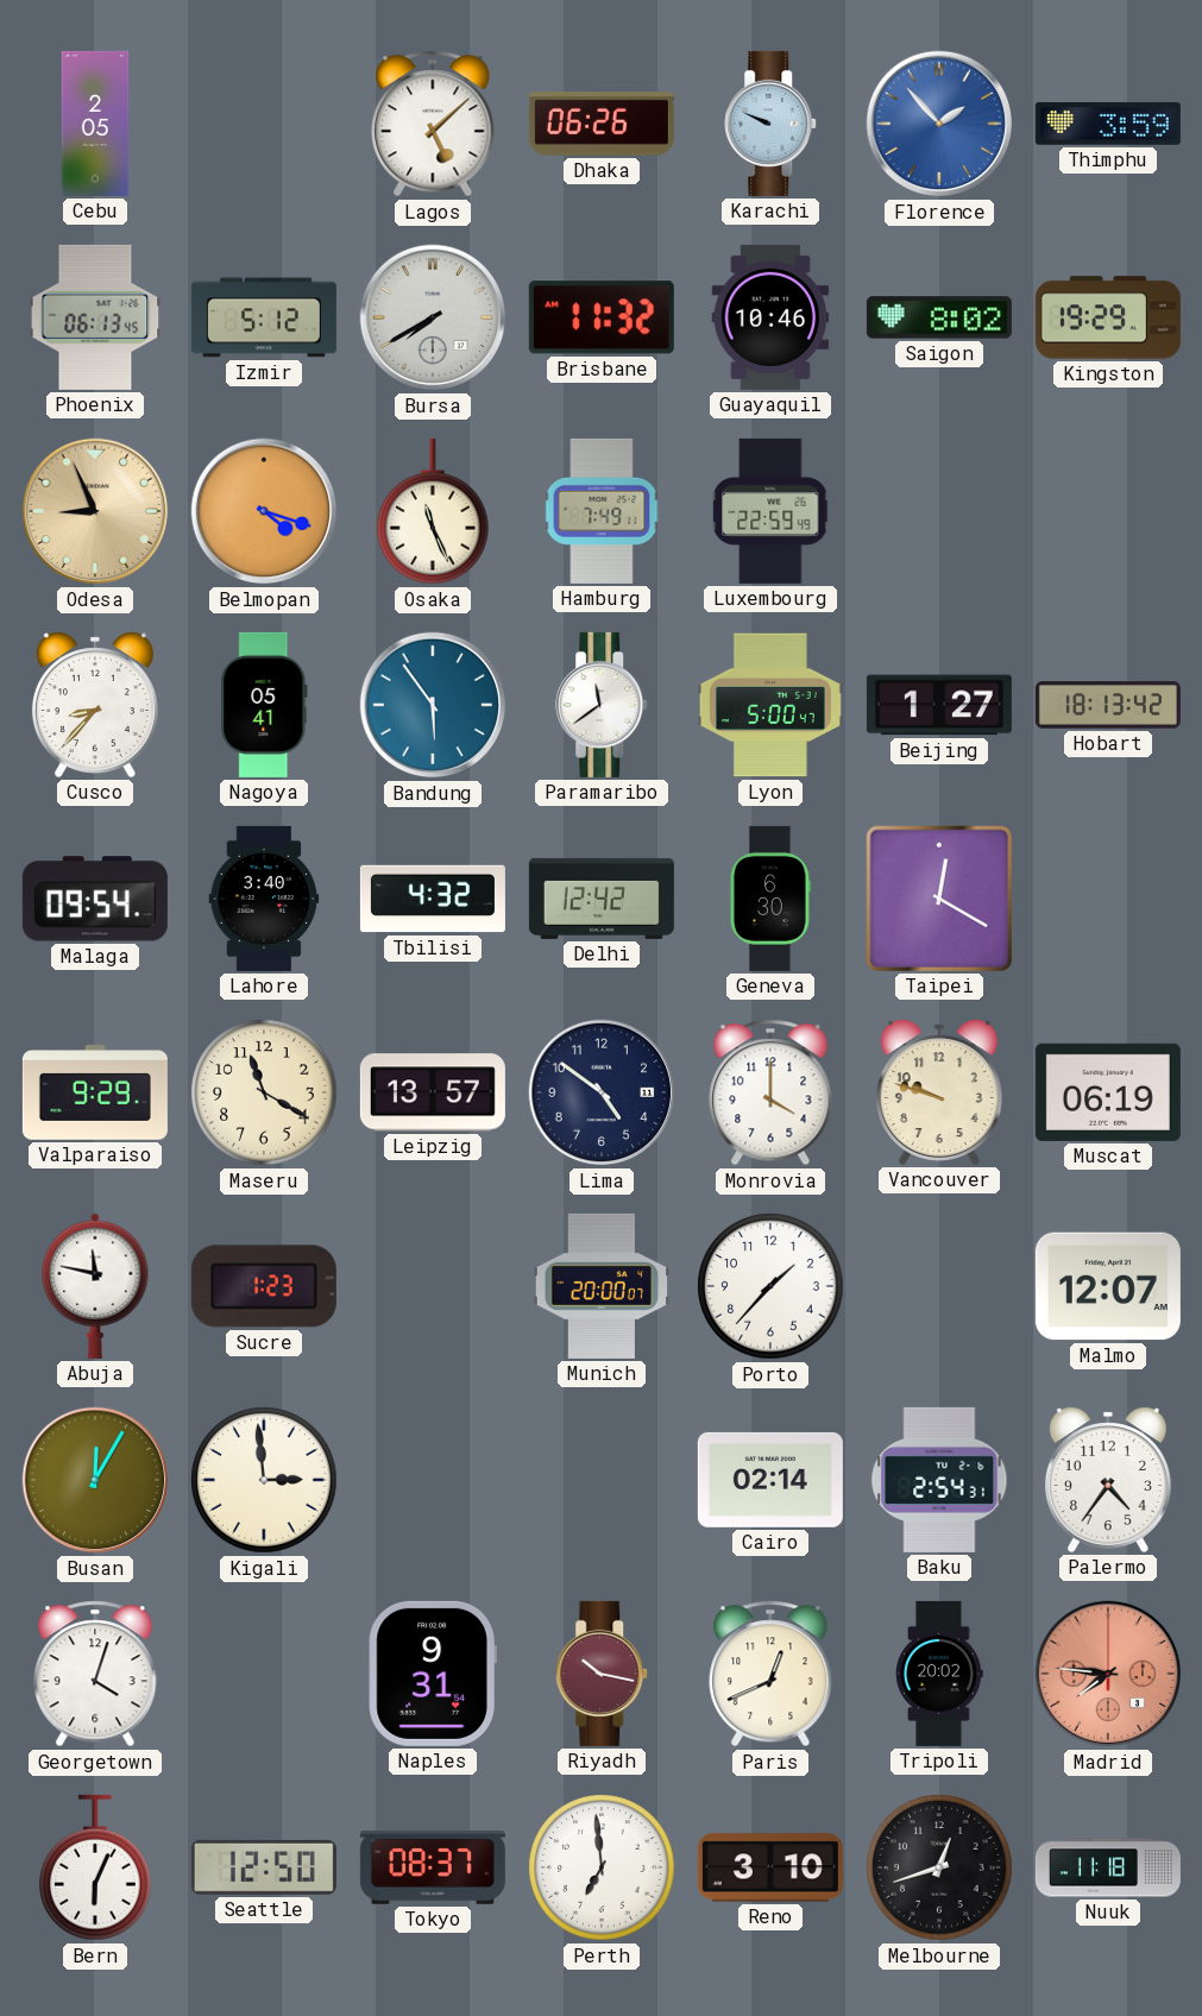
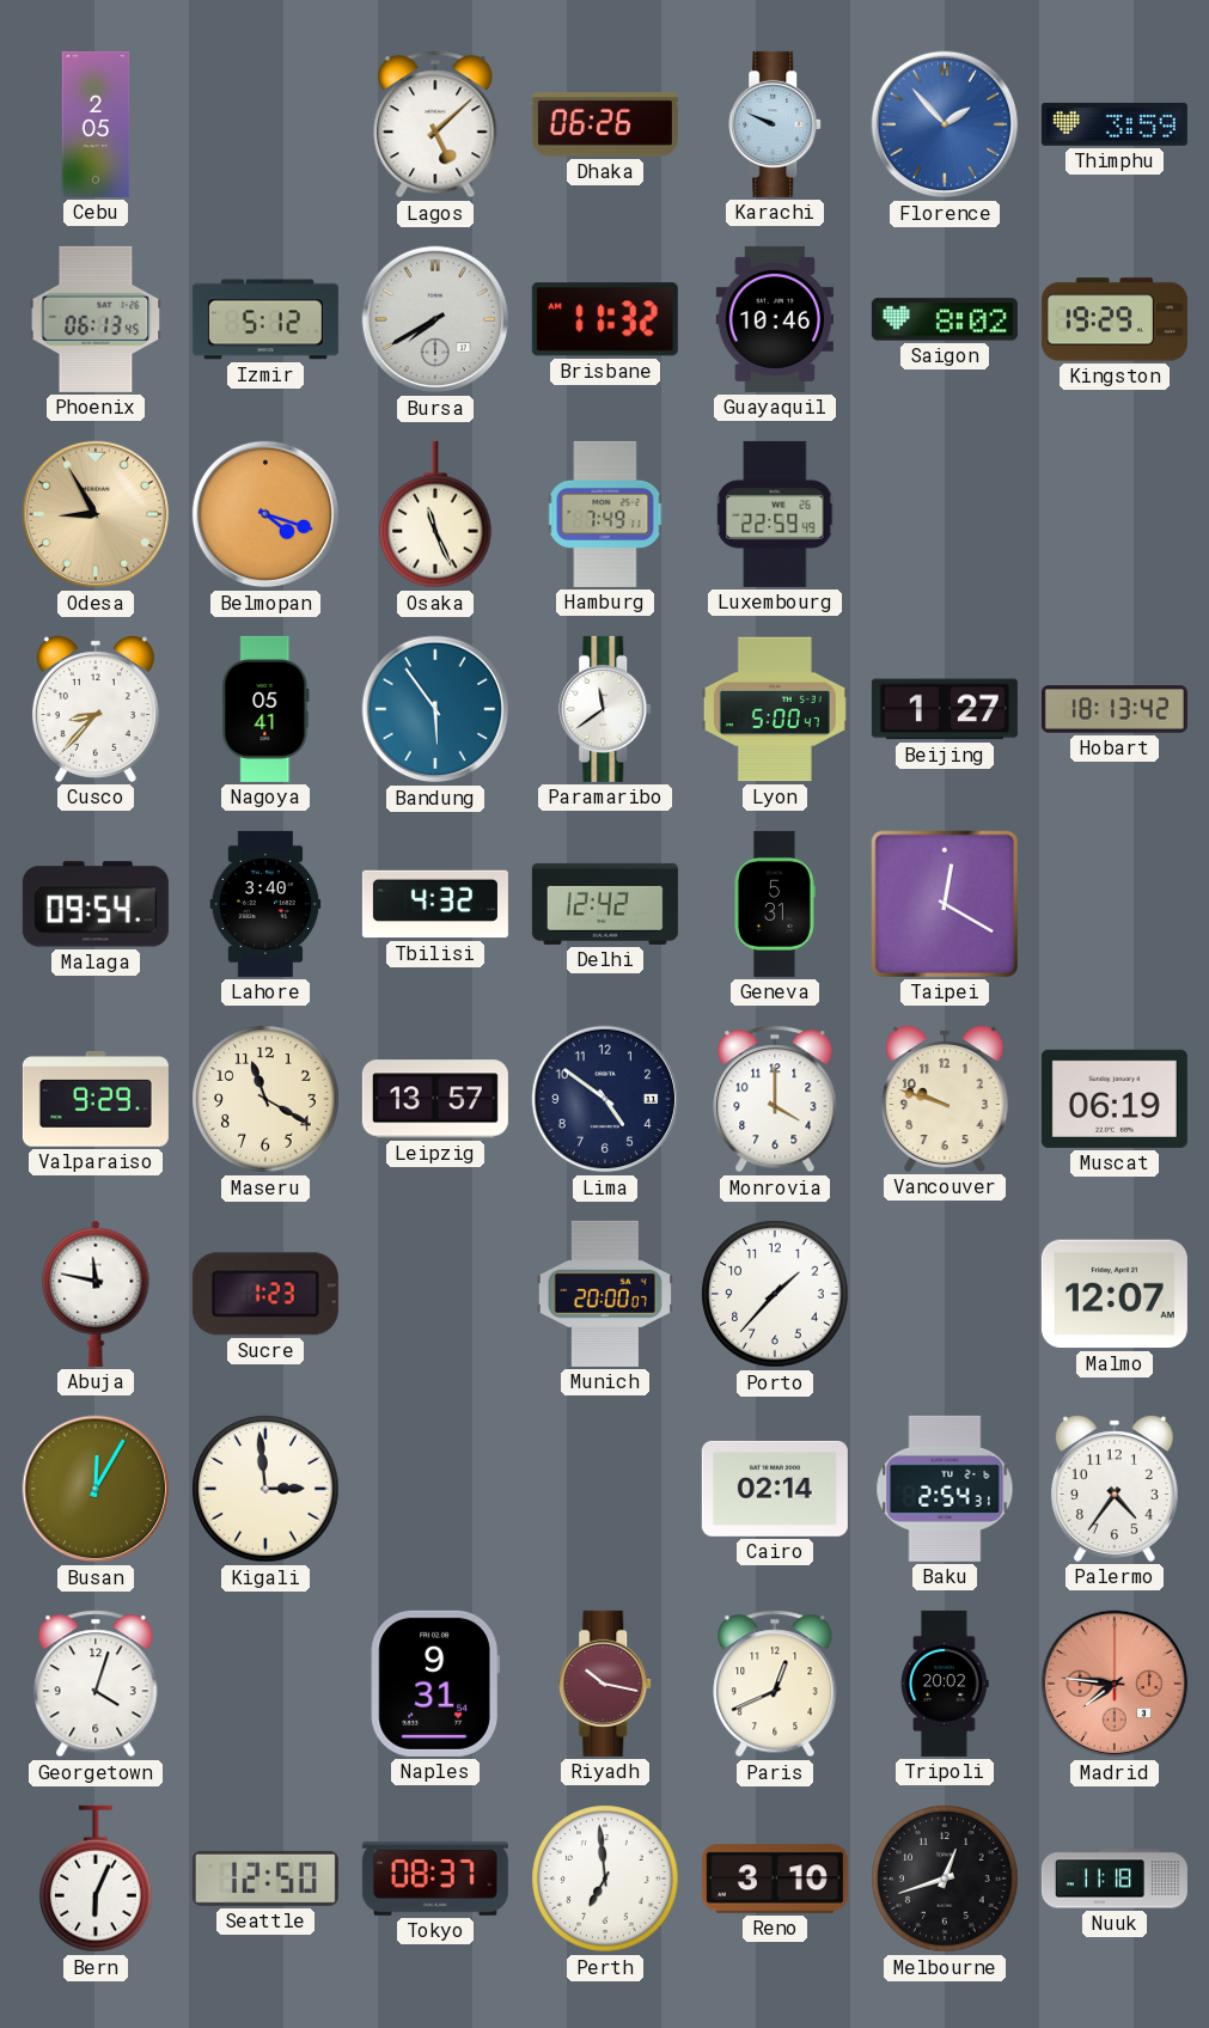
Odesa: 8:56 -> 8:55
Geneva: 6:30 -> 5:31
